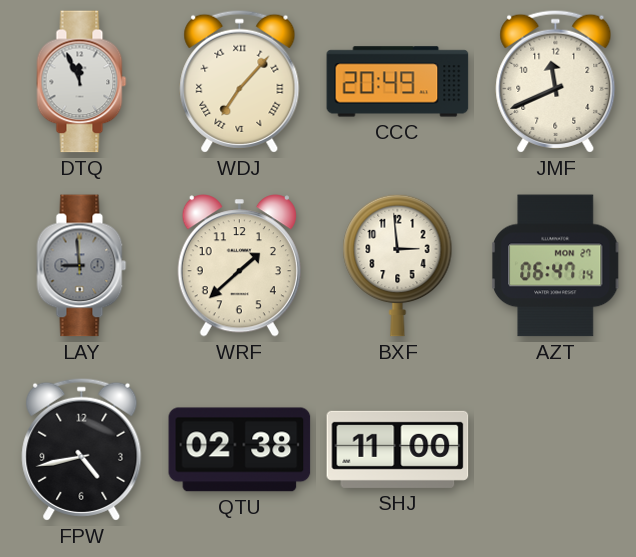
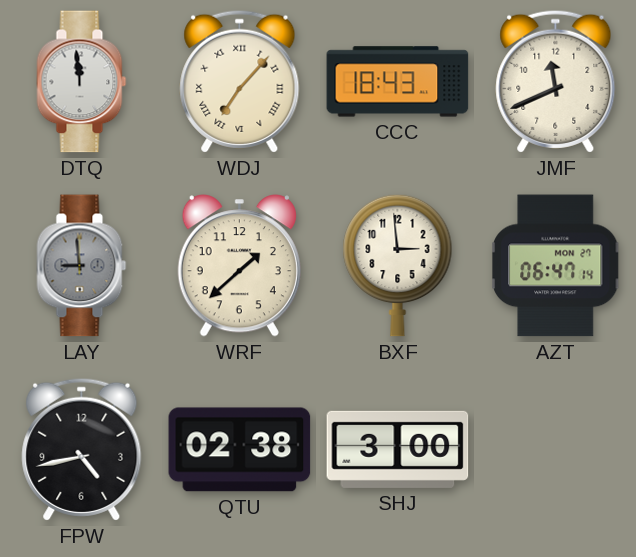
DTQ: 11:56 -> 11:59
CCC: 20:49 -> 18:43
SHJ: 11:00 -> 3:00
